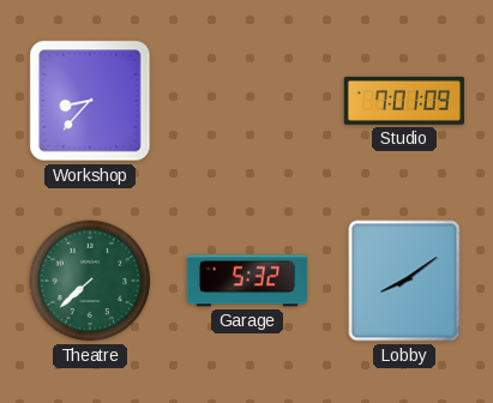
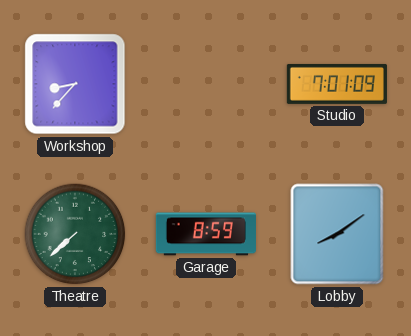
Garage: 5:32 -> 8:59
